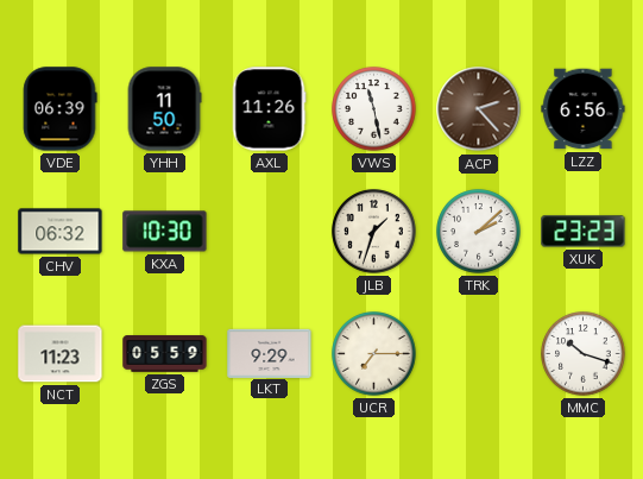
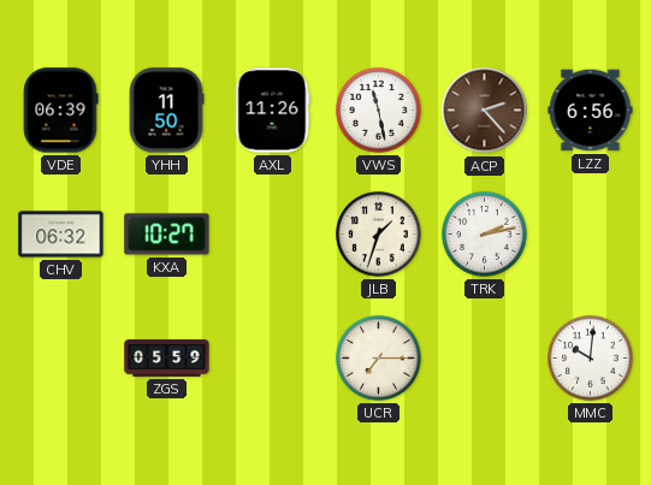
KXA: 10:30 -> 10:27
TRK: 2:08 -> 2:13
XUK: 23:23 -> none
NCT: 11:23 -> none
LKT: 9:29 -> none
MMC: 10:18 -> 10:01
